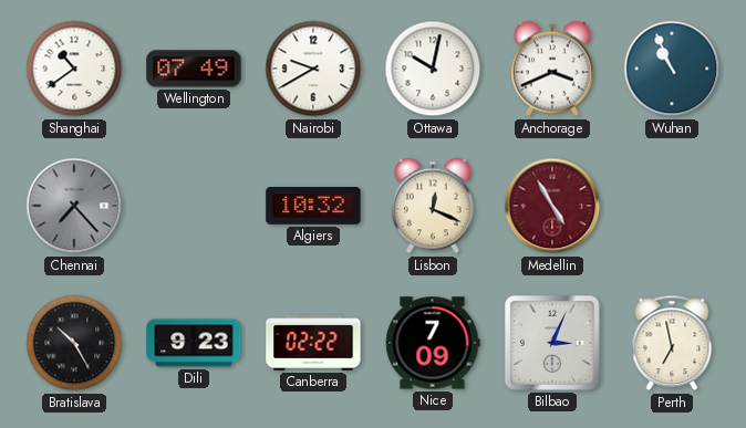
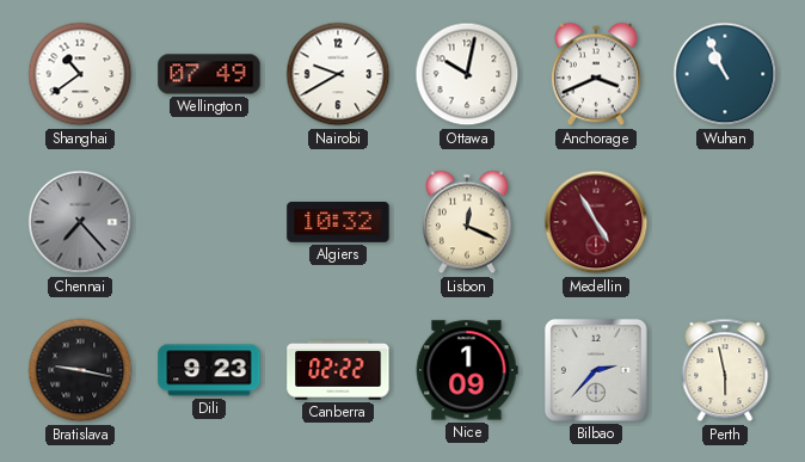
Bratislava: 10:25 -> 9:17
Nice: 7:09 -> 1:09
Bilbao: 3:04 -> 2:37
Perth: 6:58 -> 5:58
